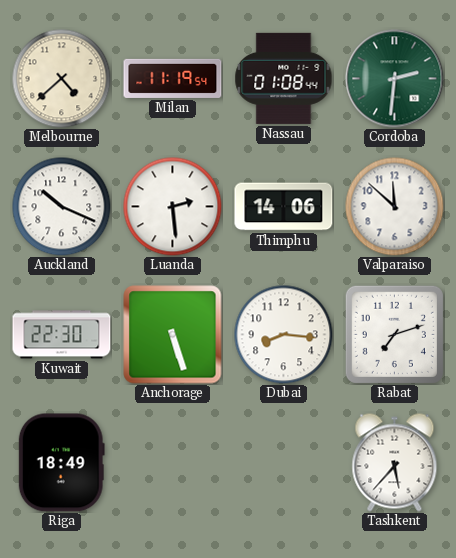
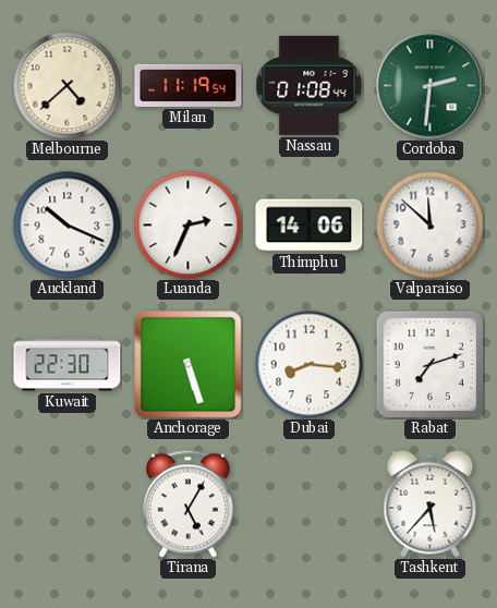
Luanda: 2:29 -> 2:34
Riga: 18:49 -> none
Tirana: none -> 5:05
